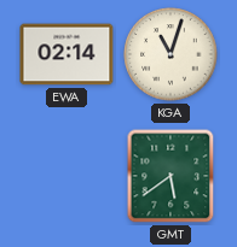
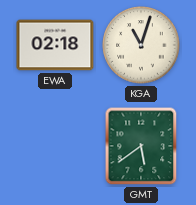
EWA: 02:14 -> 02:18
